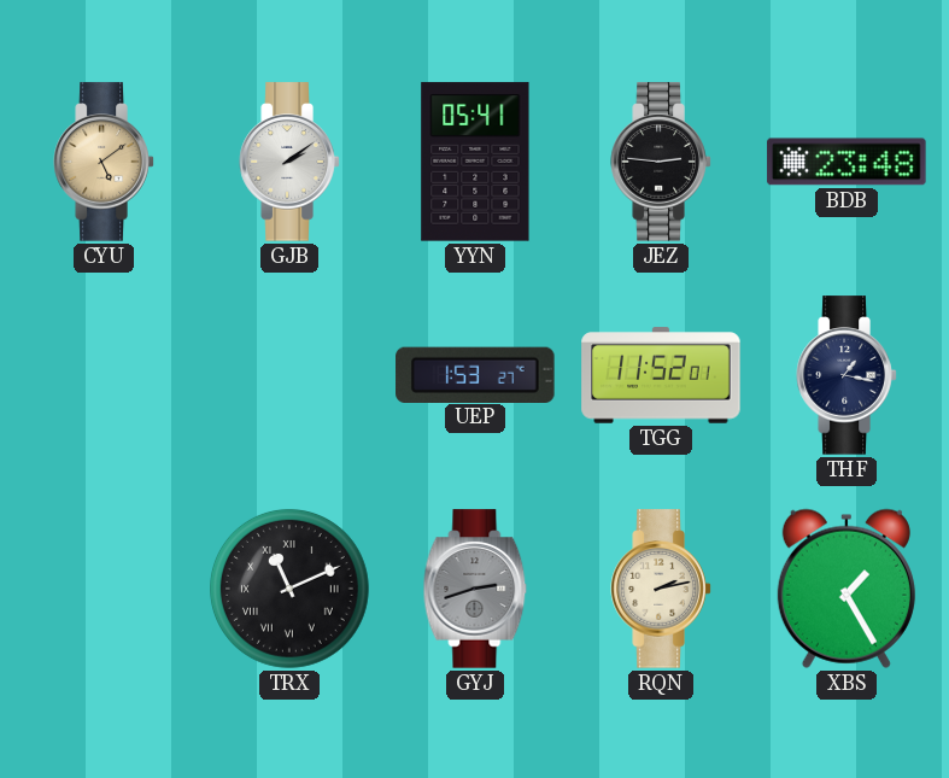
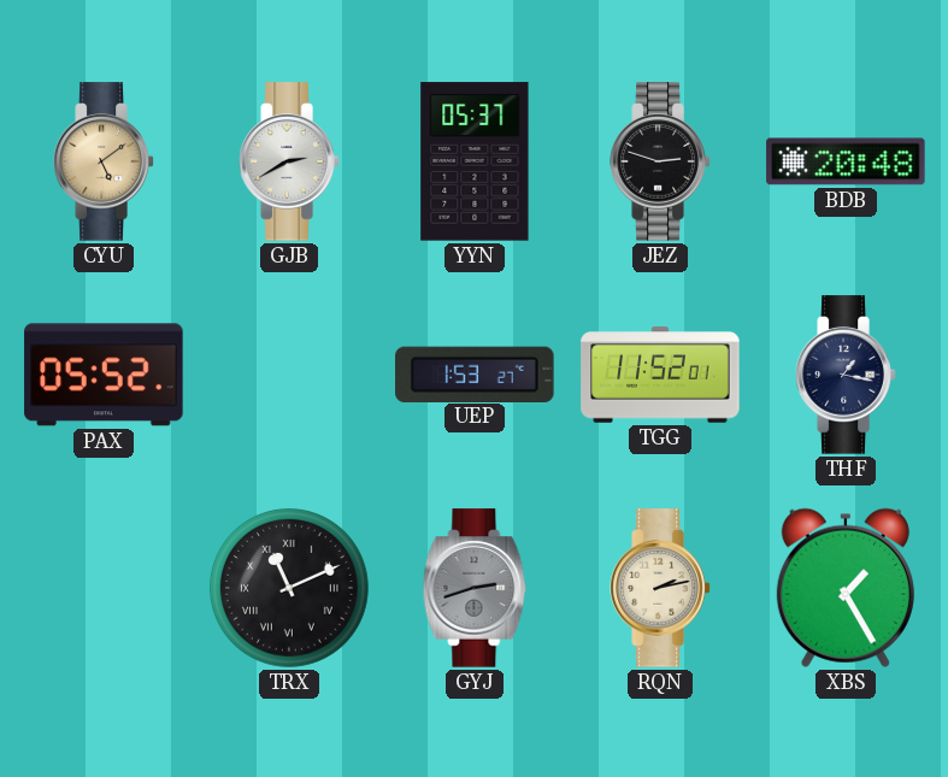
GJB: 2:09 -> 2:40
YYN: 05:41 -> 05:37
JEZ: 2:46 -> 2:48
BDB: 23:48 -> 20:48
PAX: none -> 05:52
